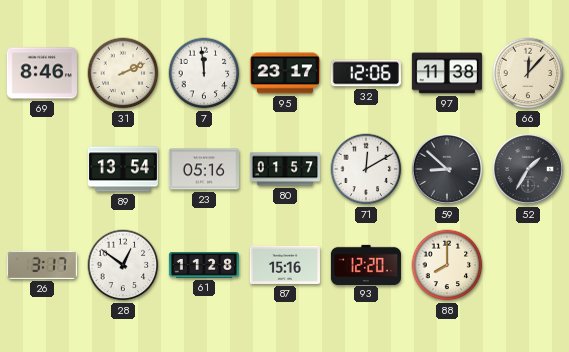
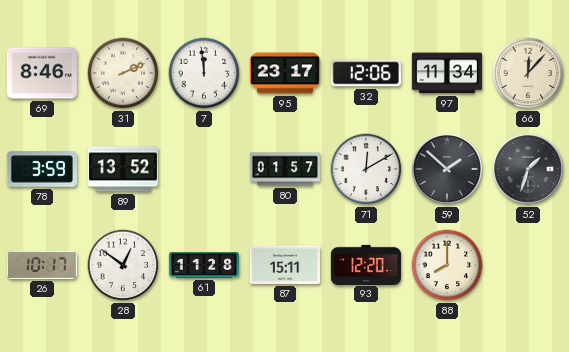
97: 11:38 -> 11:34
78: none -> 3:59
89: 13:54 -> 13:52
23: 05:16 -> none
59: 8:52 -> 1:52
52: 1:35 -> 1:33
26: 3:17 -> 10:17
87: 15:16 -> 15:11
